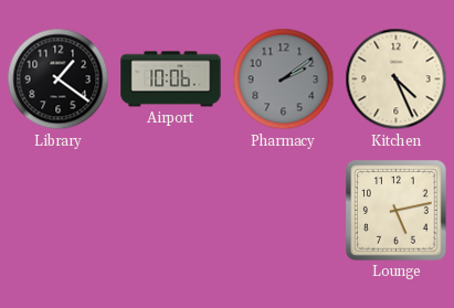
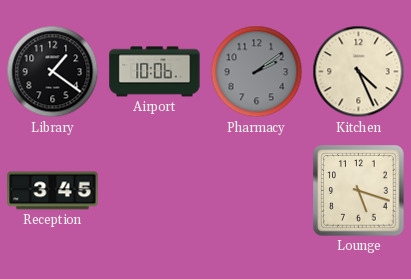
Reception: none -> 3:45
Lounge: 5:13 -> 5:18
